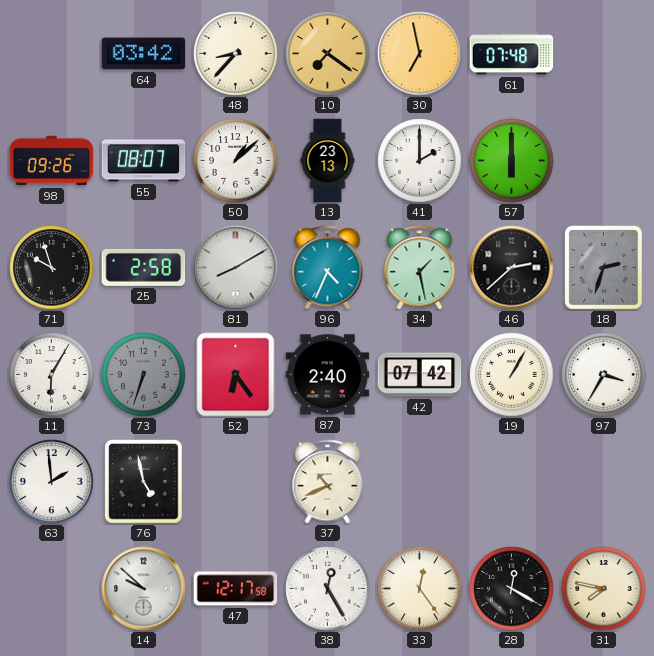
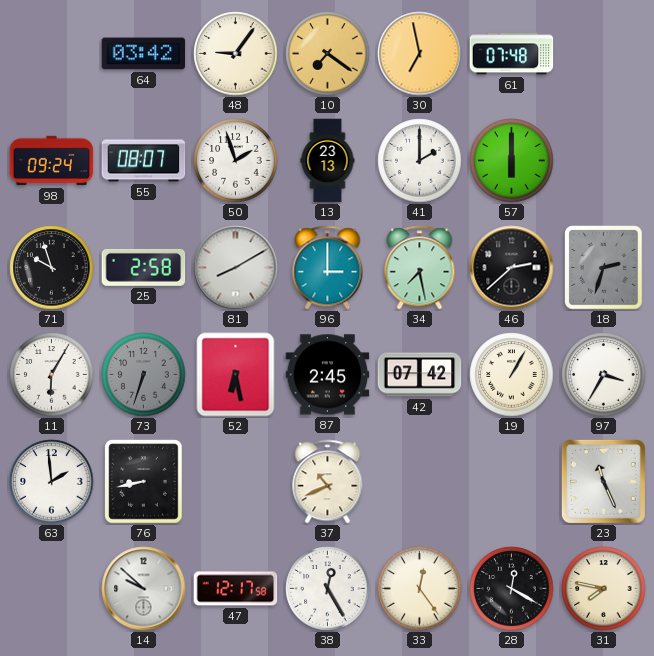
48: 8:37 -> 9:06
98: 09:26 -> 09:24
50: 1:08 -> 1:57
96: 4:34 -> 3:00
34: 1:28 -> 7:28
52: 6:24 -> 6:28
87: 2:40 -> 2:45
76: 4:58 -> 8:43
23: none -> 11:26
